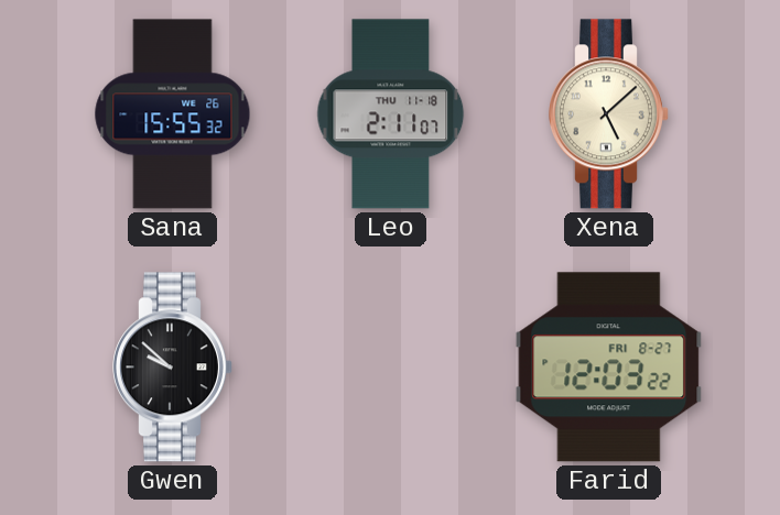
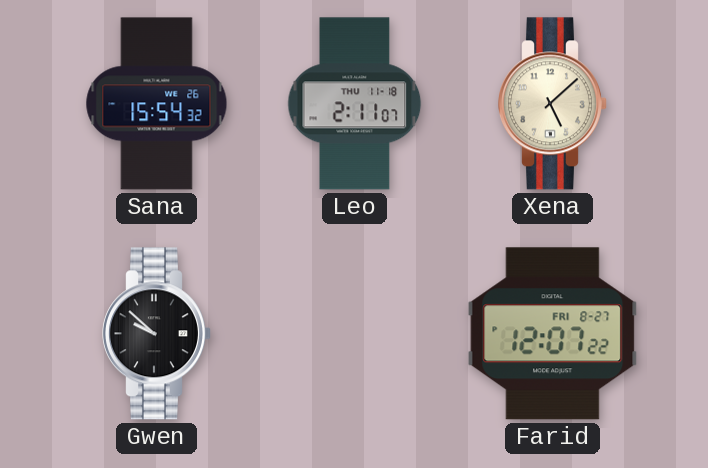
Sana: 15:55 -> 15:54
Farid: 12:03 -> 12:07
